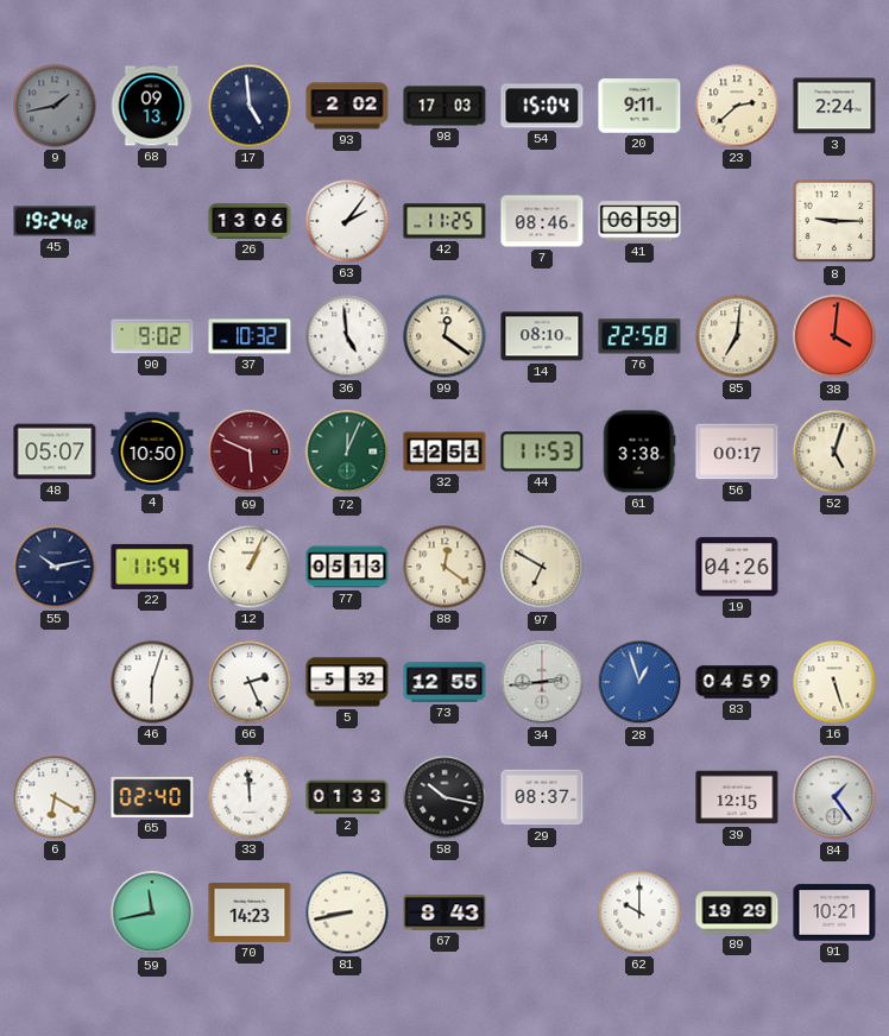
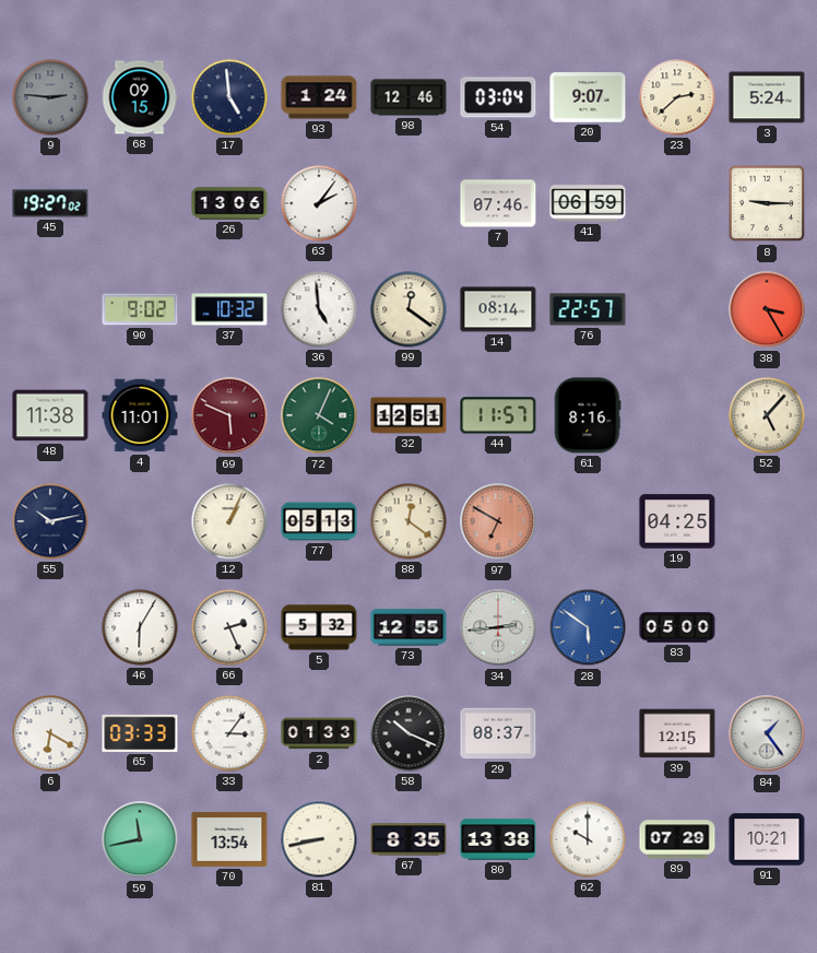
9: 1:43 -> 2:46
68: 09:13 -> 09:15
93: 2:02 -> 1:24
98: 17:03 -> 12:46
54: 15:04 -> 03:04
20: 9:11 -> 9:07
3: 2:24 -> 5:24
45: 19:24 -> 19:27
42: 11:25 -> none
7: 08:46 -> 07:46
14: 08:10 -> 08:14
76: 22:58 -> 22:57
85: 7:01 -> none
38: 4:01 -> 3:25
48: 05:07 -> 11:38
4: 10:50 -> 11:01
72: 12:04 -> 4:04
44: 11:53 -> 11:57
61: 3:38 -> 8:16
56: 00:17 -> none
52: 5:03 -> 5:07
22: 11:54 -> none
97 dial: cream -> salmon
19: 04:26 -> 04:25
46: 6:03 -> 6:05
28: 12:57 -> 5:51
83: 04:59 -> 05:00
16: 5:27 -> none
65: 02:40 -> 03:33
33: 11:59 -> 3:06
58: 10:17 -> 10:19
70: 14:23 -> 13:54
67: 8:43 -> 8:35
80: none -> 13:38
89: 19:29 -> 07:29
